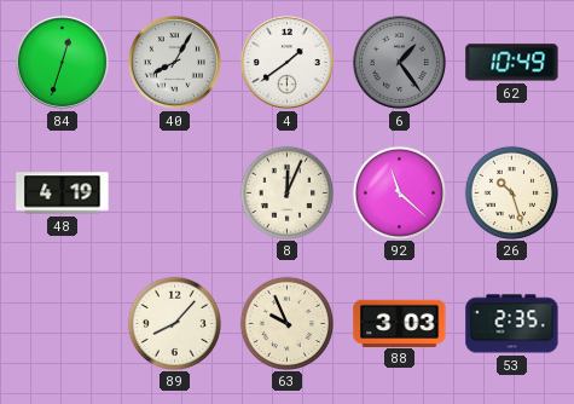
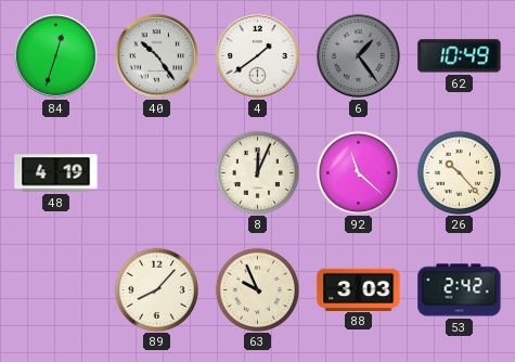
40: 8:05 -> 10:24
26: 10:27 -> 10:23
53: 2:35 -> 2:42
